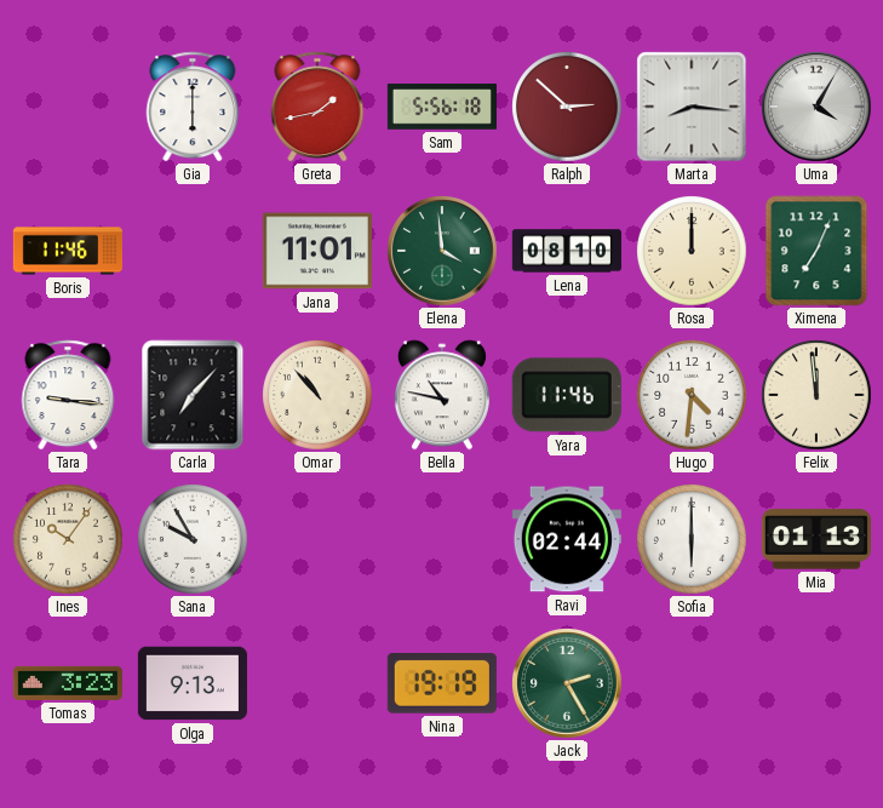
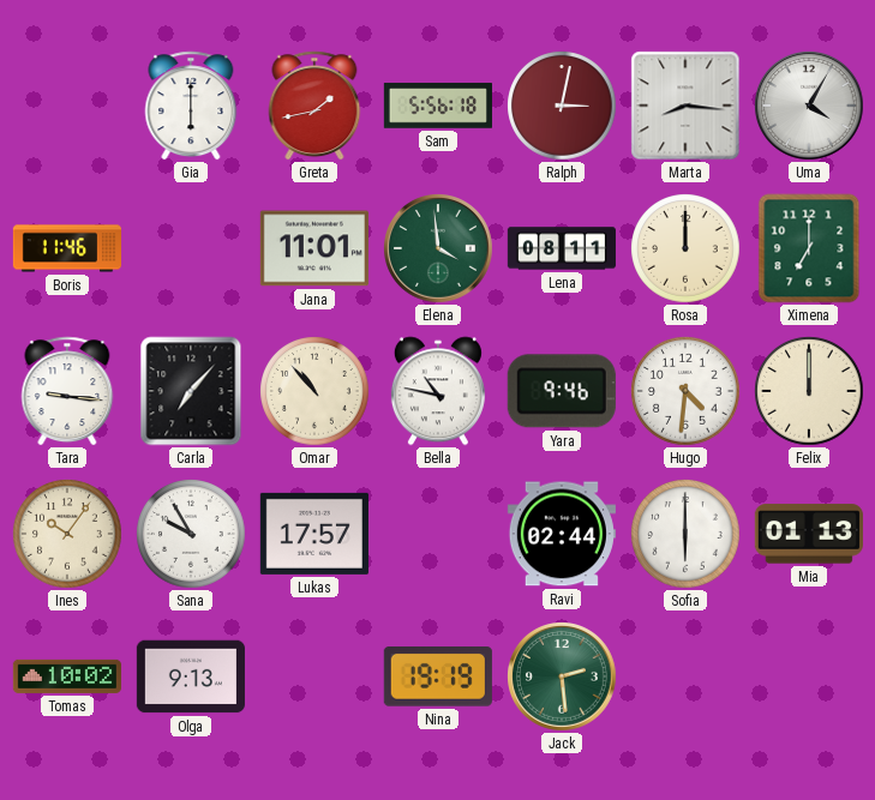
Ralph: 2:52 -> 3:02
Lena: 08:10 -> 08:11
Ximena: 7:04 -> 7:00
Yara: 11:46 -> 9:46
Felix: 11:59 -> 12:00
Lukas: none -> 17:57
Tomas: 3:23 -> 10:02
Jack: 2:25 -> 2:29
